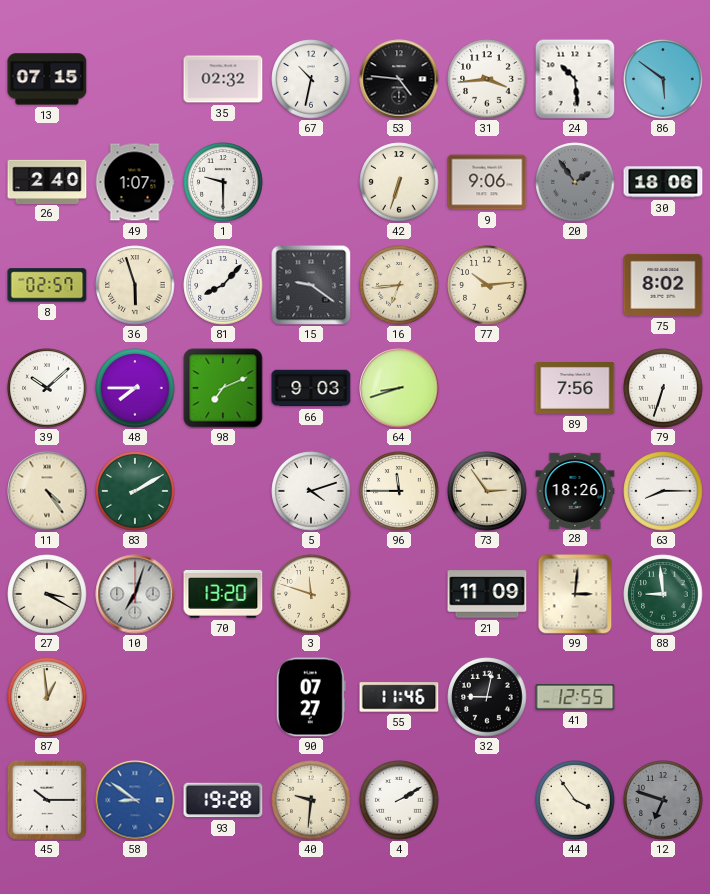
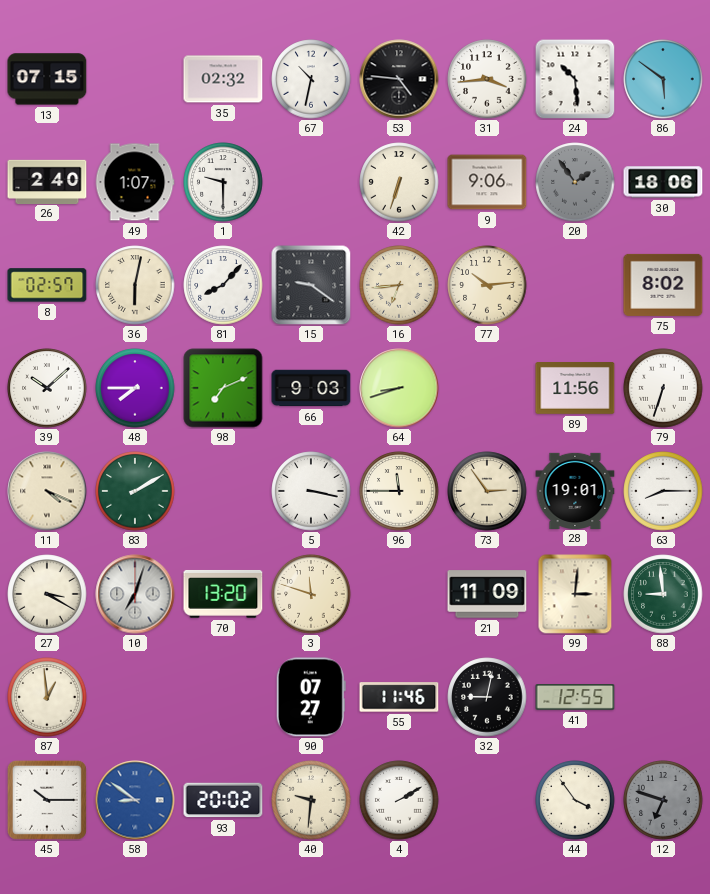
36: 5:57 -> 6:02
89: 7:56 -> 11:56
11: 4:24 -> 4:19
5: 4:12 -> 3:17
28: 18:26 -> 19:01
93: 19:28 -> 20:02
